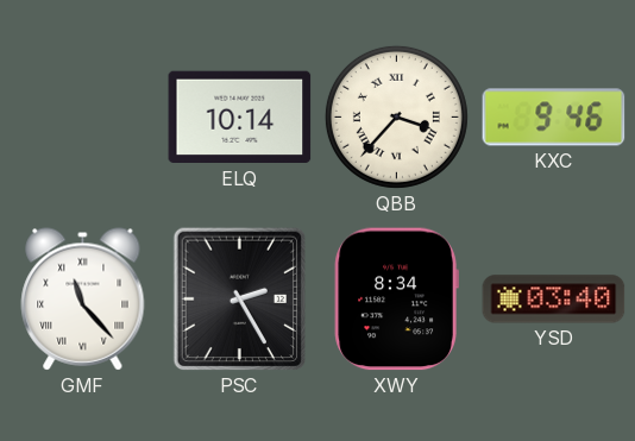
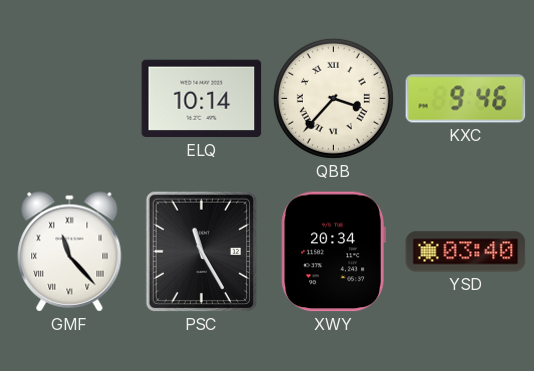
PSC: 2:25 -> 11:25
XWY: 8:34 -> 20:34
